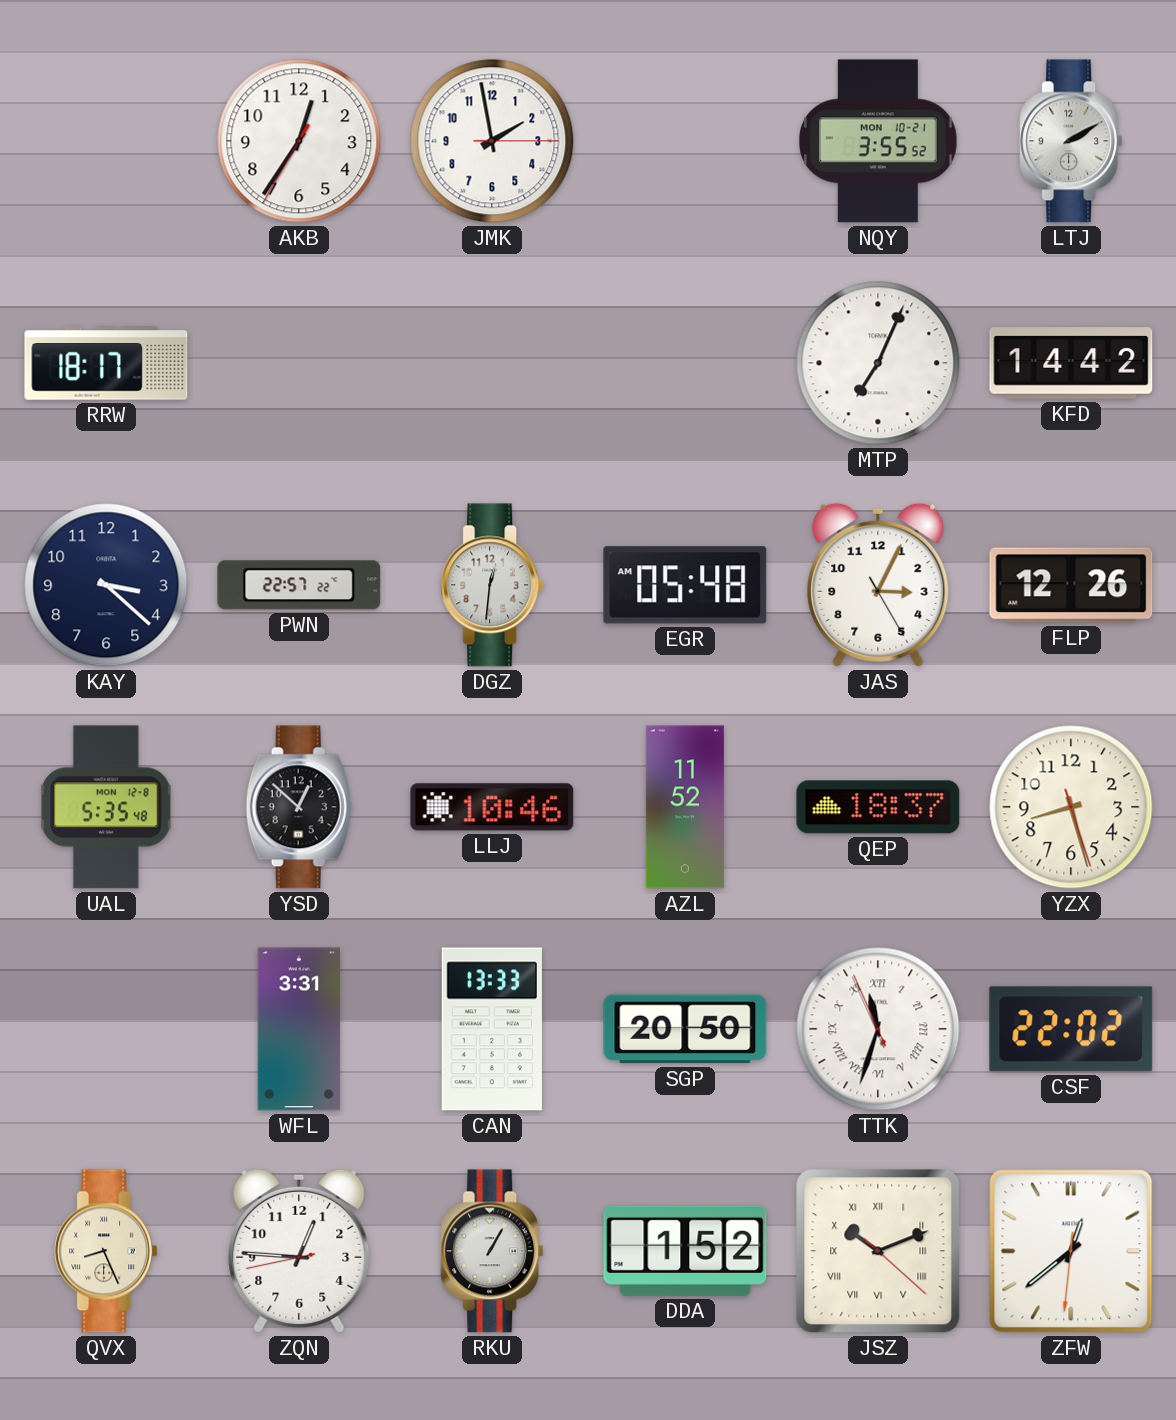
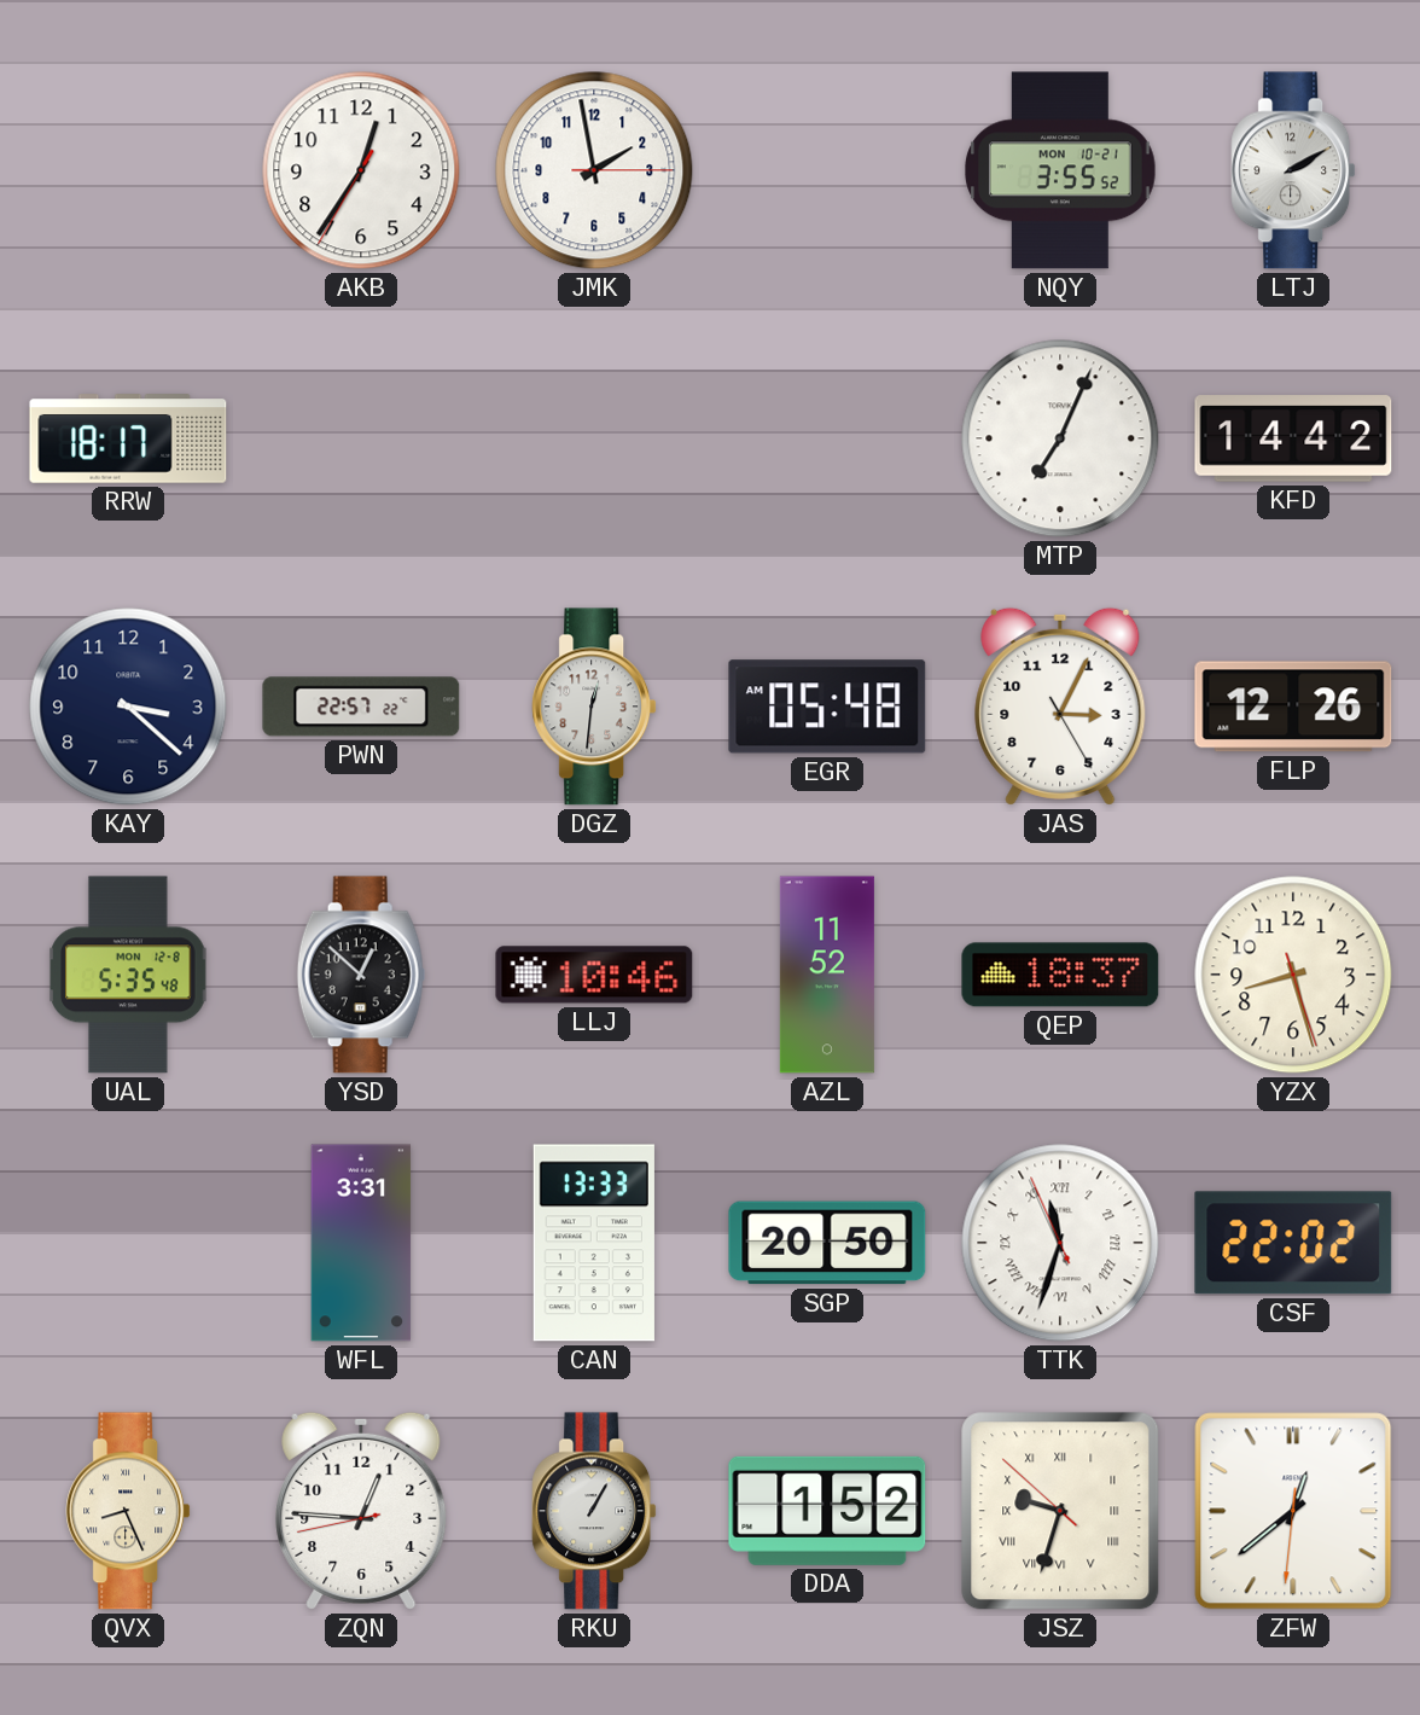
JSZ: 10:11 -> 9:32
